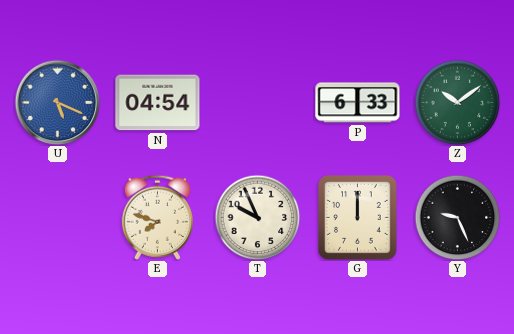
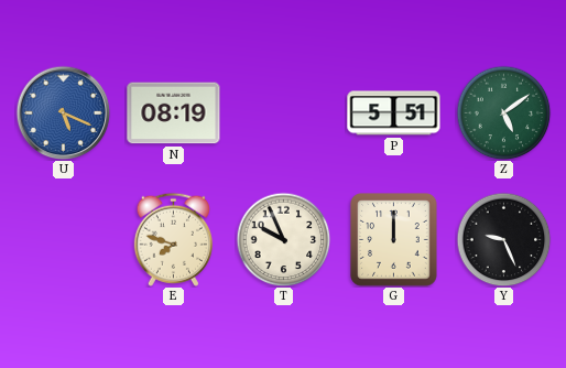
N: 04:54 -> 08:19
P: 6:33 -> 5:51
Z: 10:09 -> 5:09
